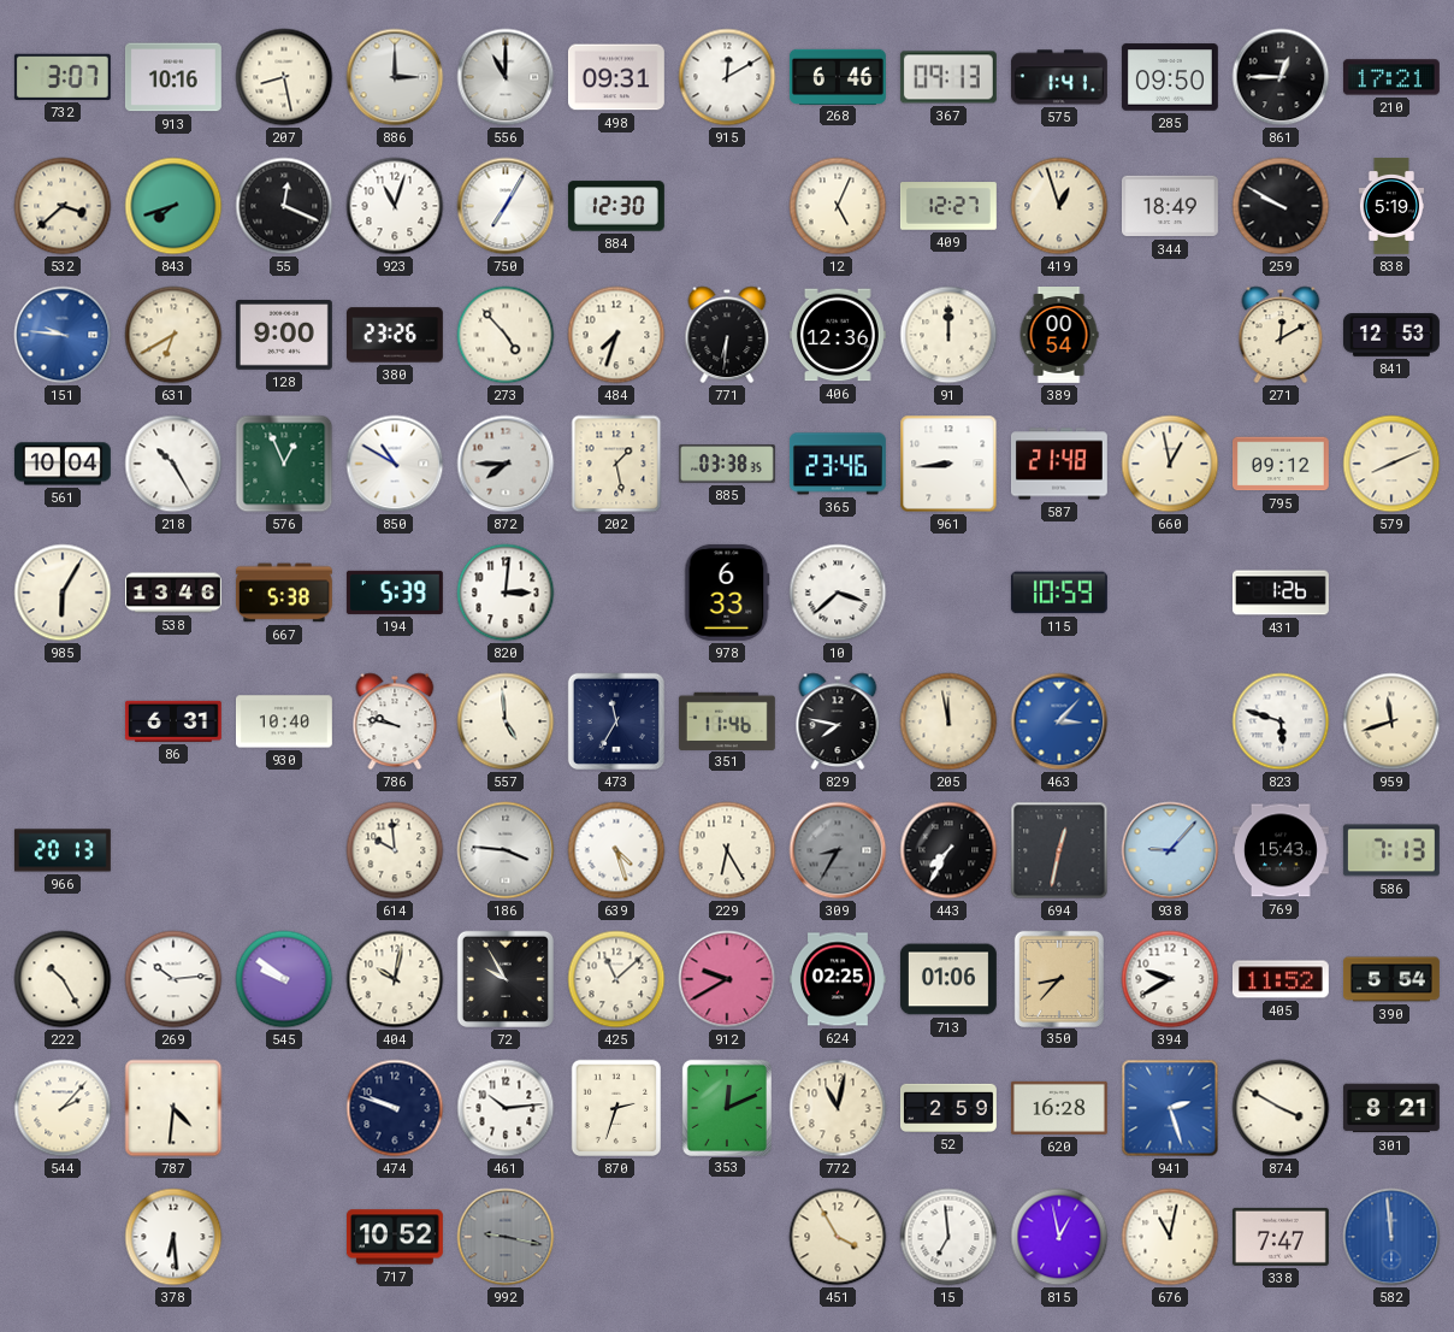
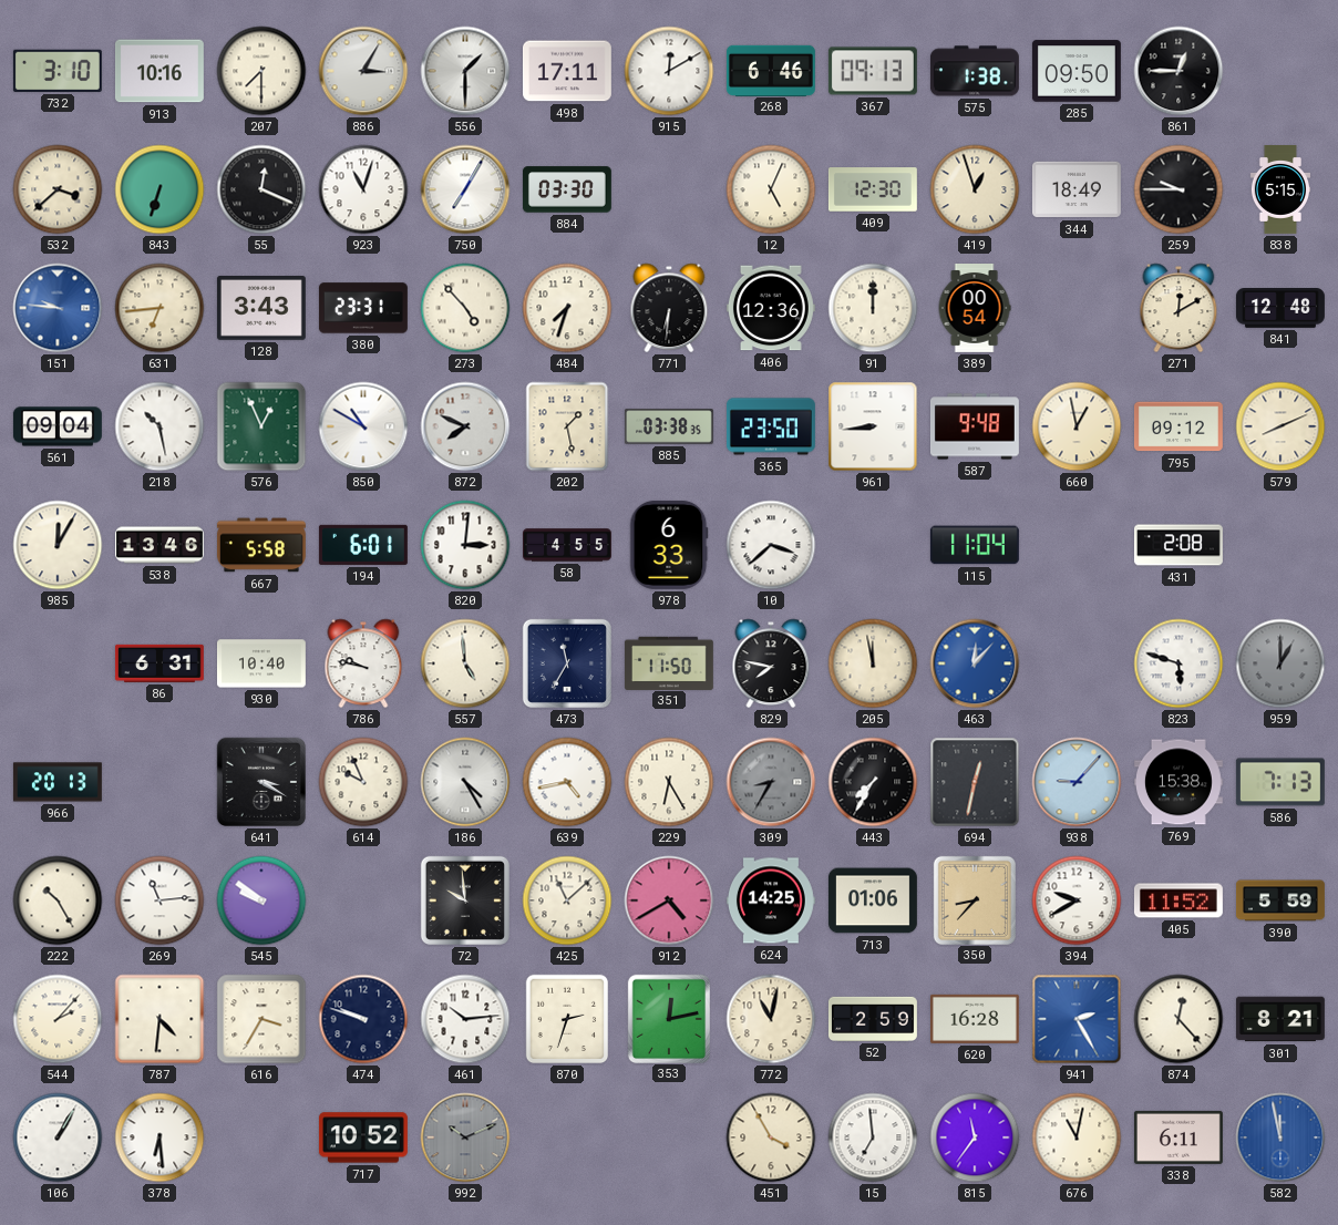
732: 3:07 -> 3:10
207: 8:28 -> 7:30
886: 3:00 -> 3:05
556: 11:00 -> 1:30
498: 09:31 -> 17:11
575: 1:41 -> 1:38
210: 17:21 -> none
843: 7:42 -> 6:33
884: 12:30 -> 03:30
409: 12:27 -> 12:30
259: 9:50 -> 9:45
838: 5:19 -> 5:15
631: 6:40 -> 6:44
128: 9:00 -> 3:43
380: 23:26 -> 23:31
841: 12:53 -> 12:48
561: 10:04 -> 09:04
218: 10:25 -> 10:28
872: 7:45 -> 7:49
365: 23:46 -> 23:50
587: 21:48 -> 9:48
985: 6:05 -> 12:05
667: 5:38 -> 5:58
194: 5:39 -> 6:01
58: none -> 4:55
115: 10:59 -> 11:04
431: 1:26 -> 2:08
351: 11:46 -> 11:50
463: 3:07 -> 12:07
959: 11:42 -> 1:00
959 dial: cream -> grey
641: none -> 3:20
614: 9:59 -> 9:56
186: 3:46 -> 4:25
639: 4:27 -> 4:43
769: 15:43 -> 15:38
269: 10:14 -> 11:14
404: 10:02 -> none
72: 9:55 -> 9:59
912: 9:40 -> 4:40
624: 02:25 -> 14:25
390: 5:54 -> 5:59
616: none -> 3:35
353: 12:11 -> 12:13
941: 2:27 -> 2:25
874: 3:50 -> 12:23
106: none -> 1:05
992: 9:17 -> 10:11
815: 12:58 -> 11:36
338: 7:47 -> 6:11
582: 11:59 -> 11:58
